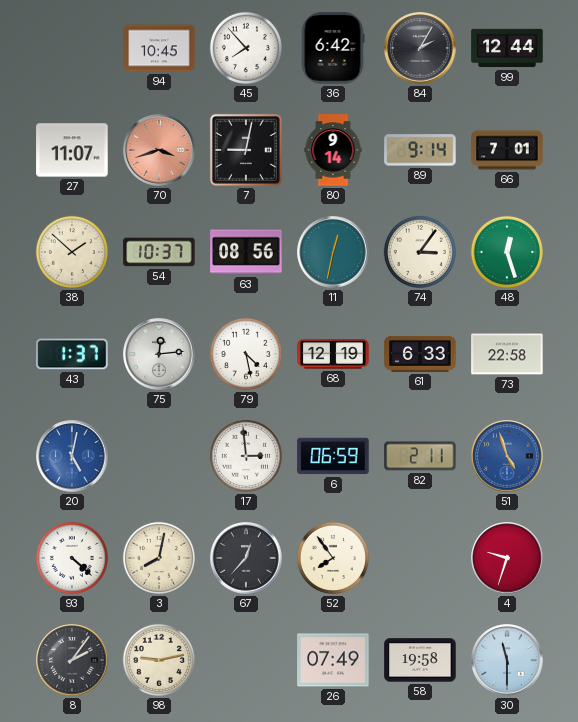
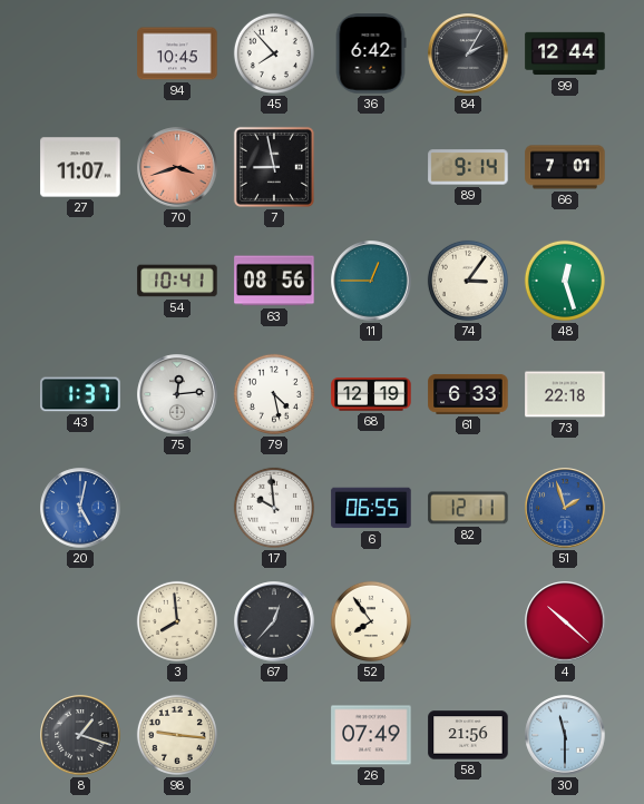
7: 9:02 -> 8:58
80: 9:14 -> none
38: 1:52 -> none
54: 10:37 -> 10:41
11: 12:32 -> 12:45
73: 22:58 -> 22:18
17: 2:59 -> 9:59
6: 06:59 -> 06:55
82: 2:11 -> 12:11
51: 4:57 -> 1:57
93: 4:22 -> none
3: 8:02 -> 7:59
4: 9:33 -> 10:22
8: 2:06 -> 1:18
98: 9:13 -> 9:16
58: 19:58 -> 21:56
